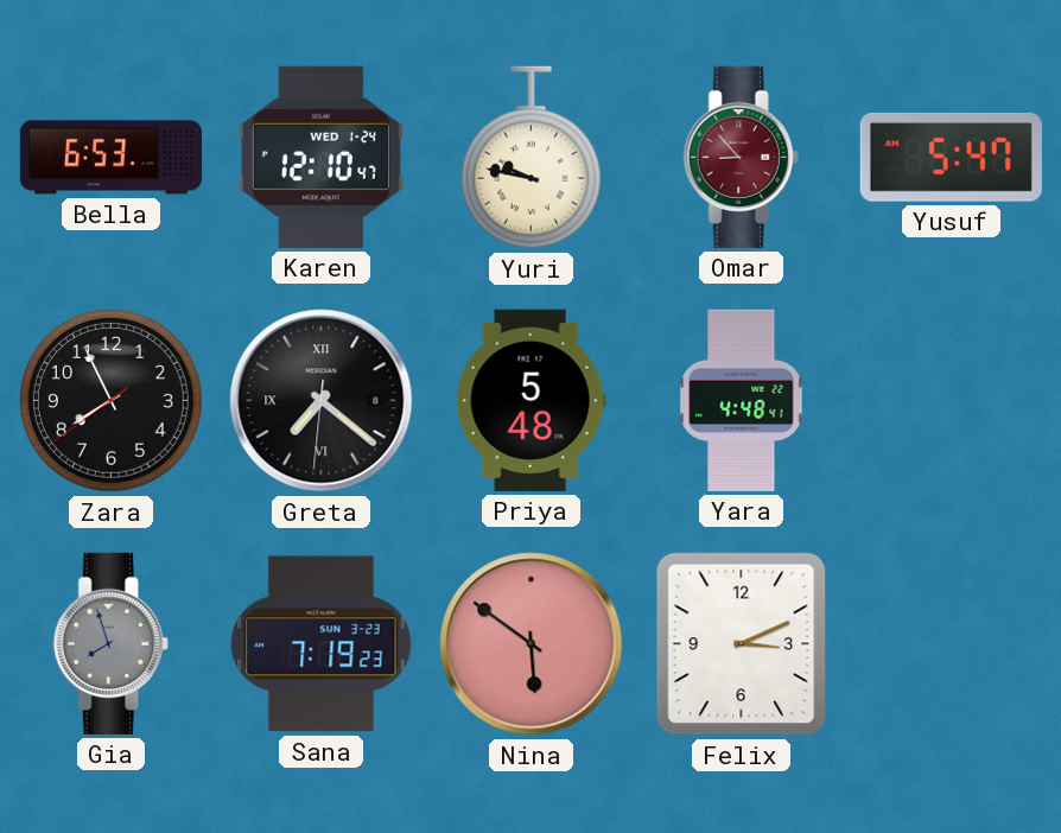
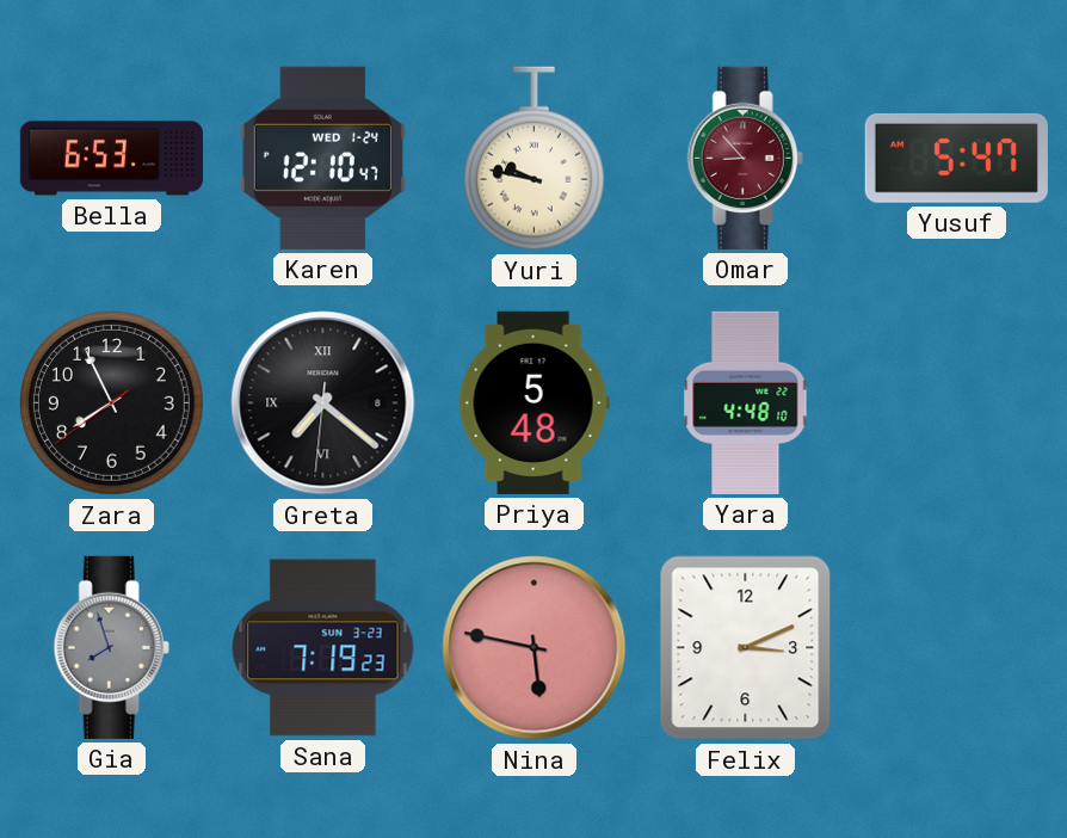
Yara: 4:48:41 -> 4:48:10
Nina: 5:51 -> 5:47
